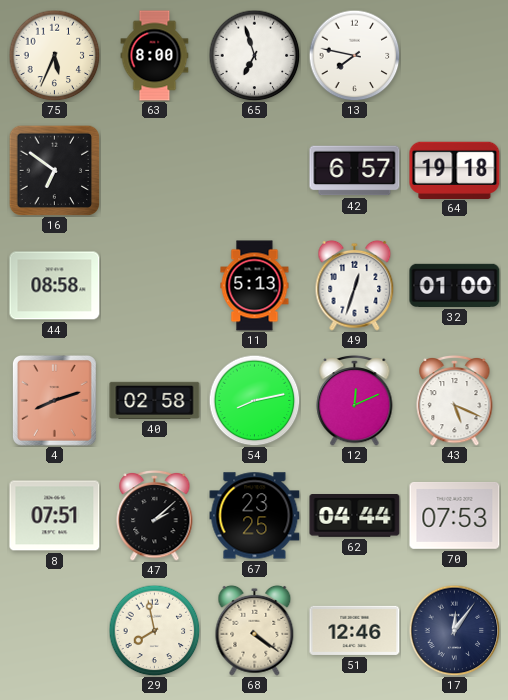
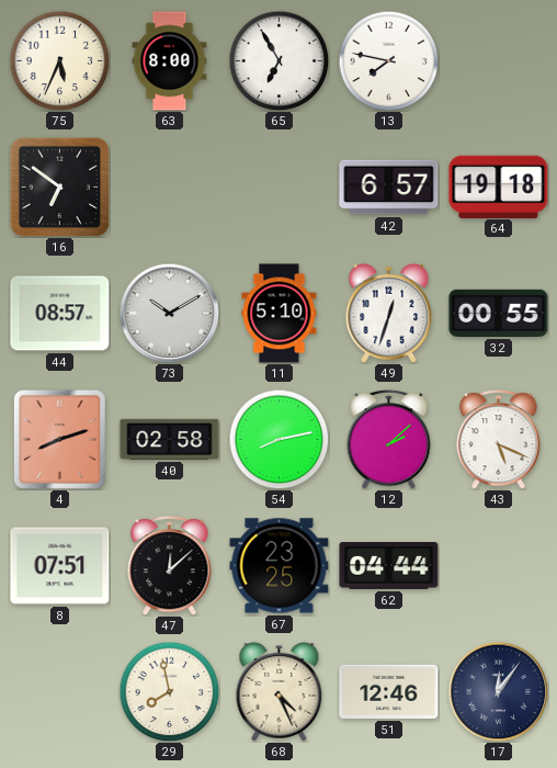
65: 6:57 -> 6:55
44: 08:58 -> 08:57
73: none -> 10:10
11: 5:13 -> 5:10
32: 01:00 -> 00:55
12: 12:11 -> 2:08
47: 2:08 -> 12:08
70: 07:53 -> none
68: 4:21 -> 4:26
